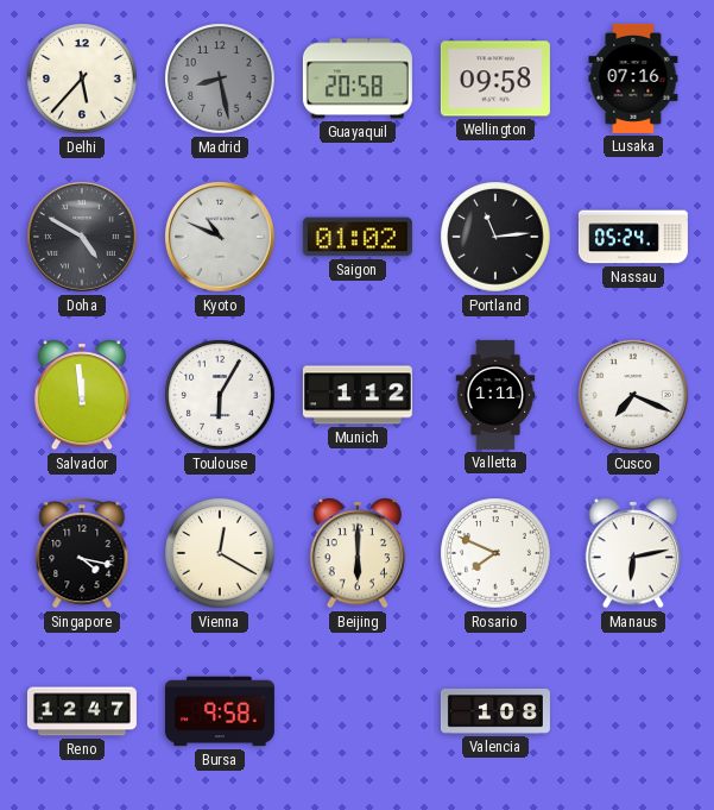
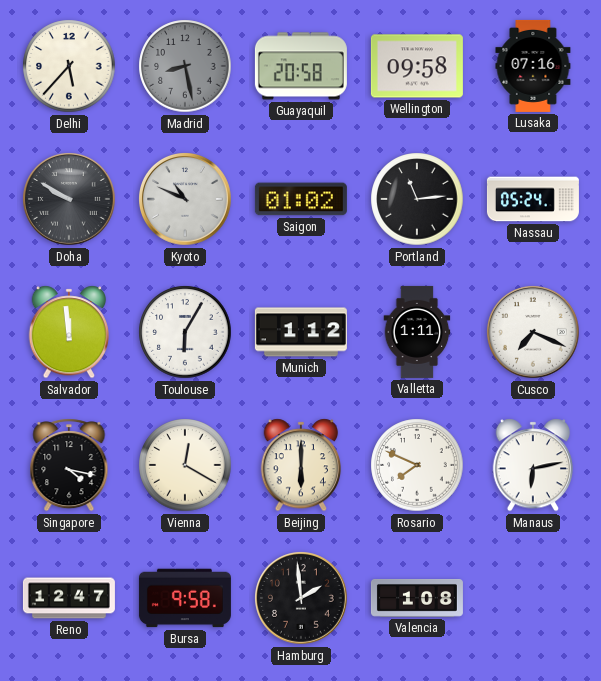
Doha: 4:50 -> 9:50
Hamburg: none -> 1:59
